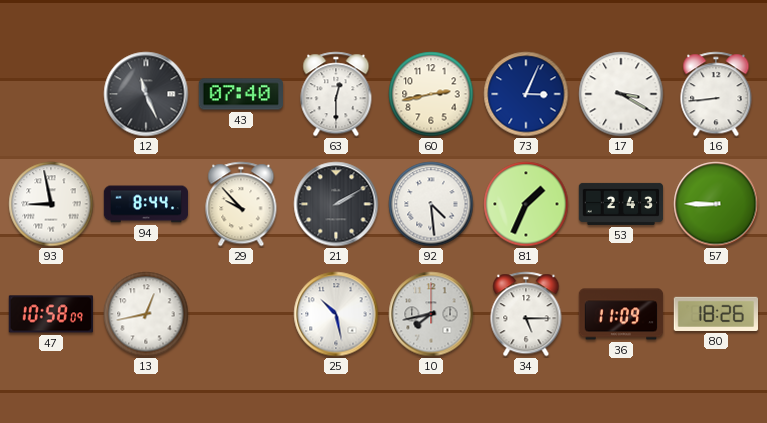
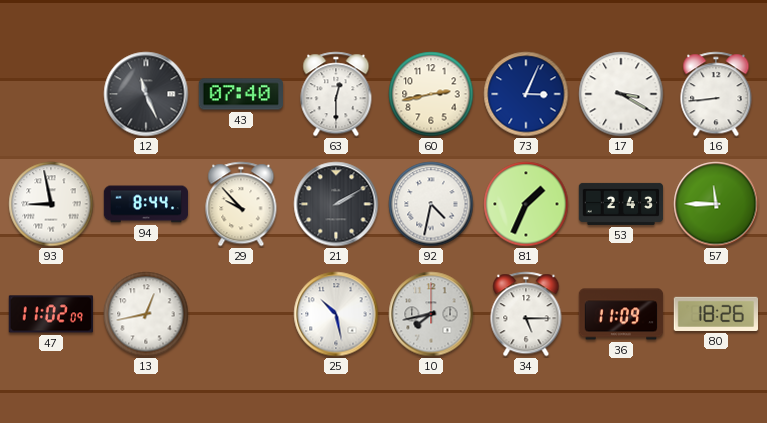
92: 4:29 -> 4:32
57: 8:45 -> 11:45
47: 10:58 -> 11:02
